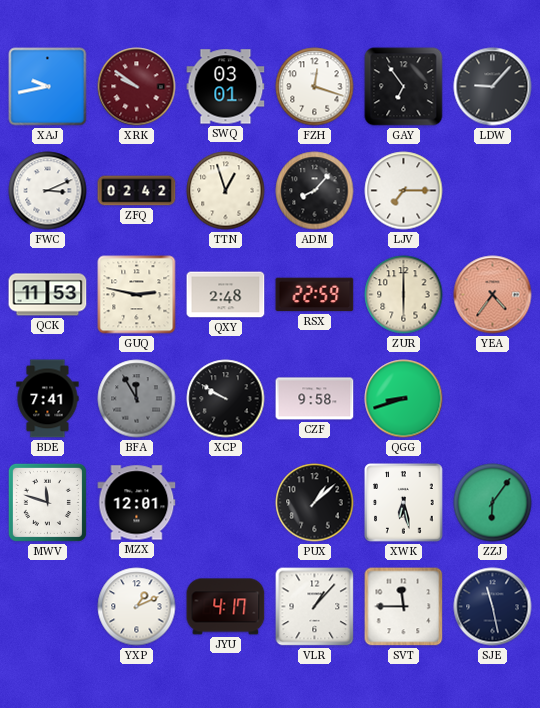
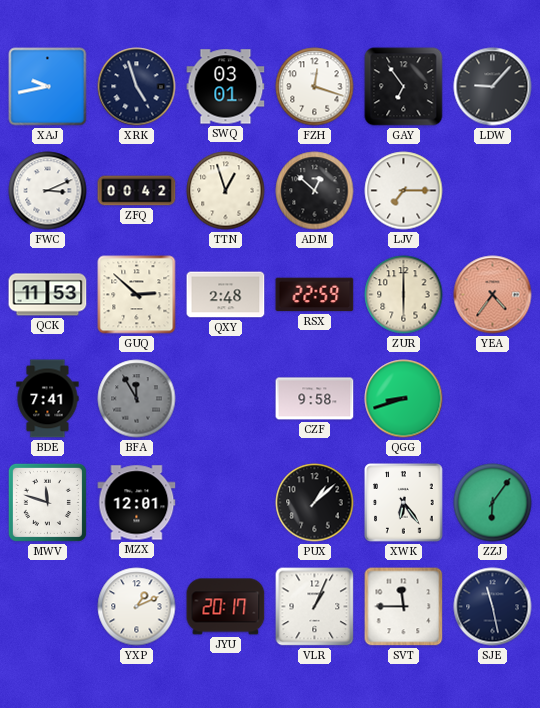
XRK: 9:51 -> 4:57
XRK dial: burgundy -> navy
ZFQ: 02:42 -> 00:42
ADM: 8:07 -> 12:52
GUQ: 2:47 -> 2:52
XCP: 9:50 -> none
XWK: 6:28 -> 6:24
JYU: 4:17 -> 20:17
VLR: 1:07 -> 1:04
